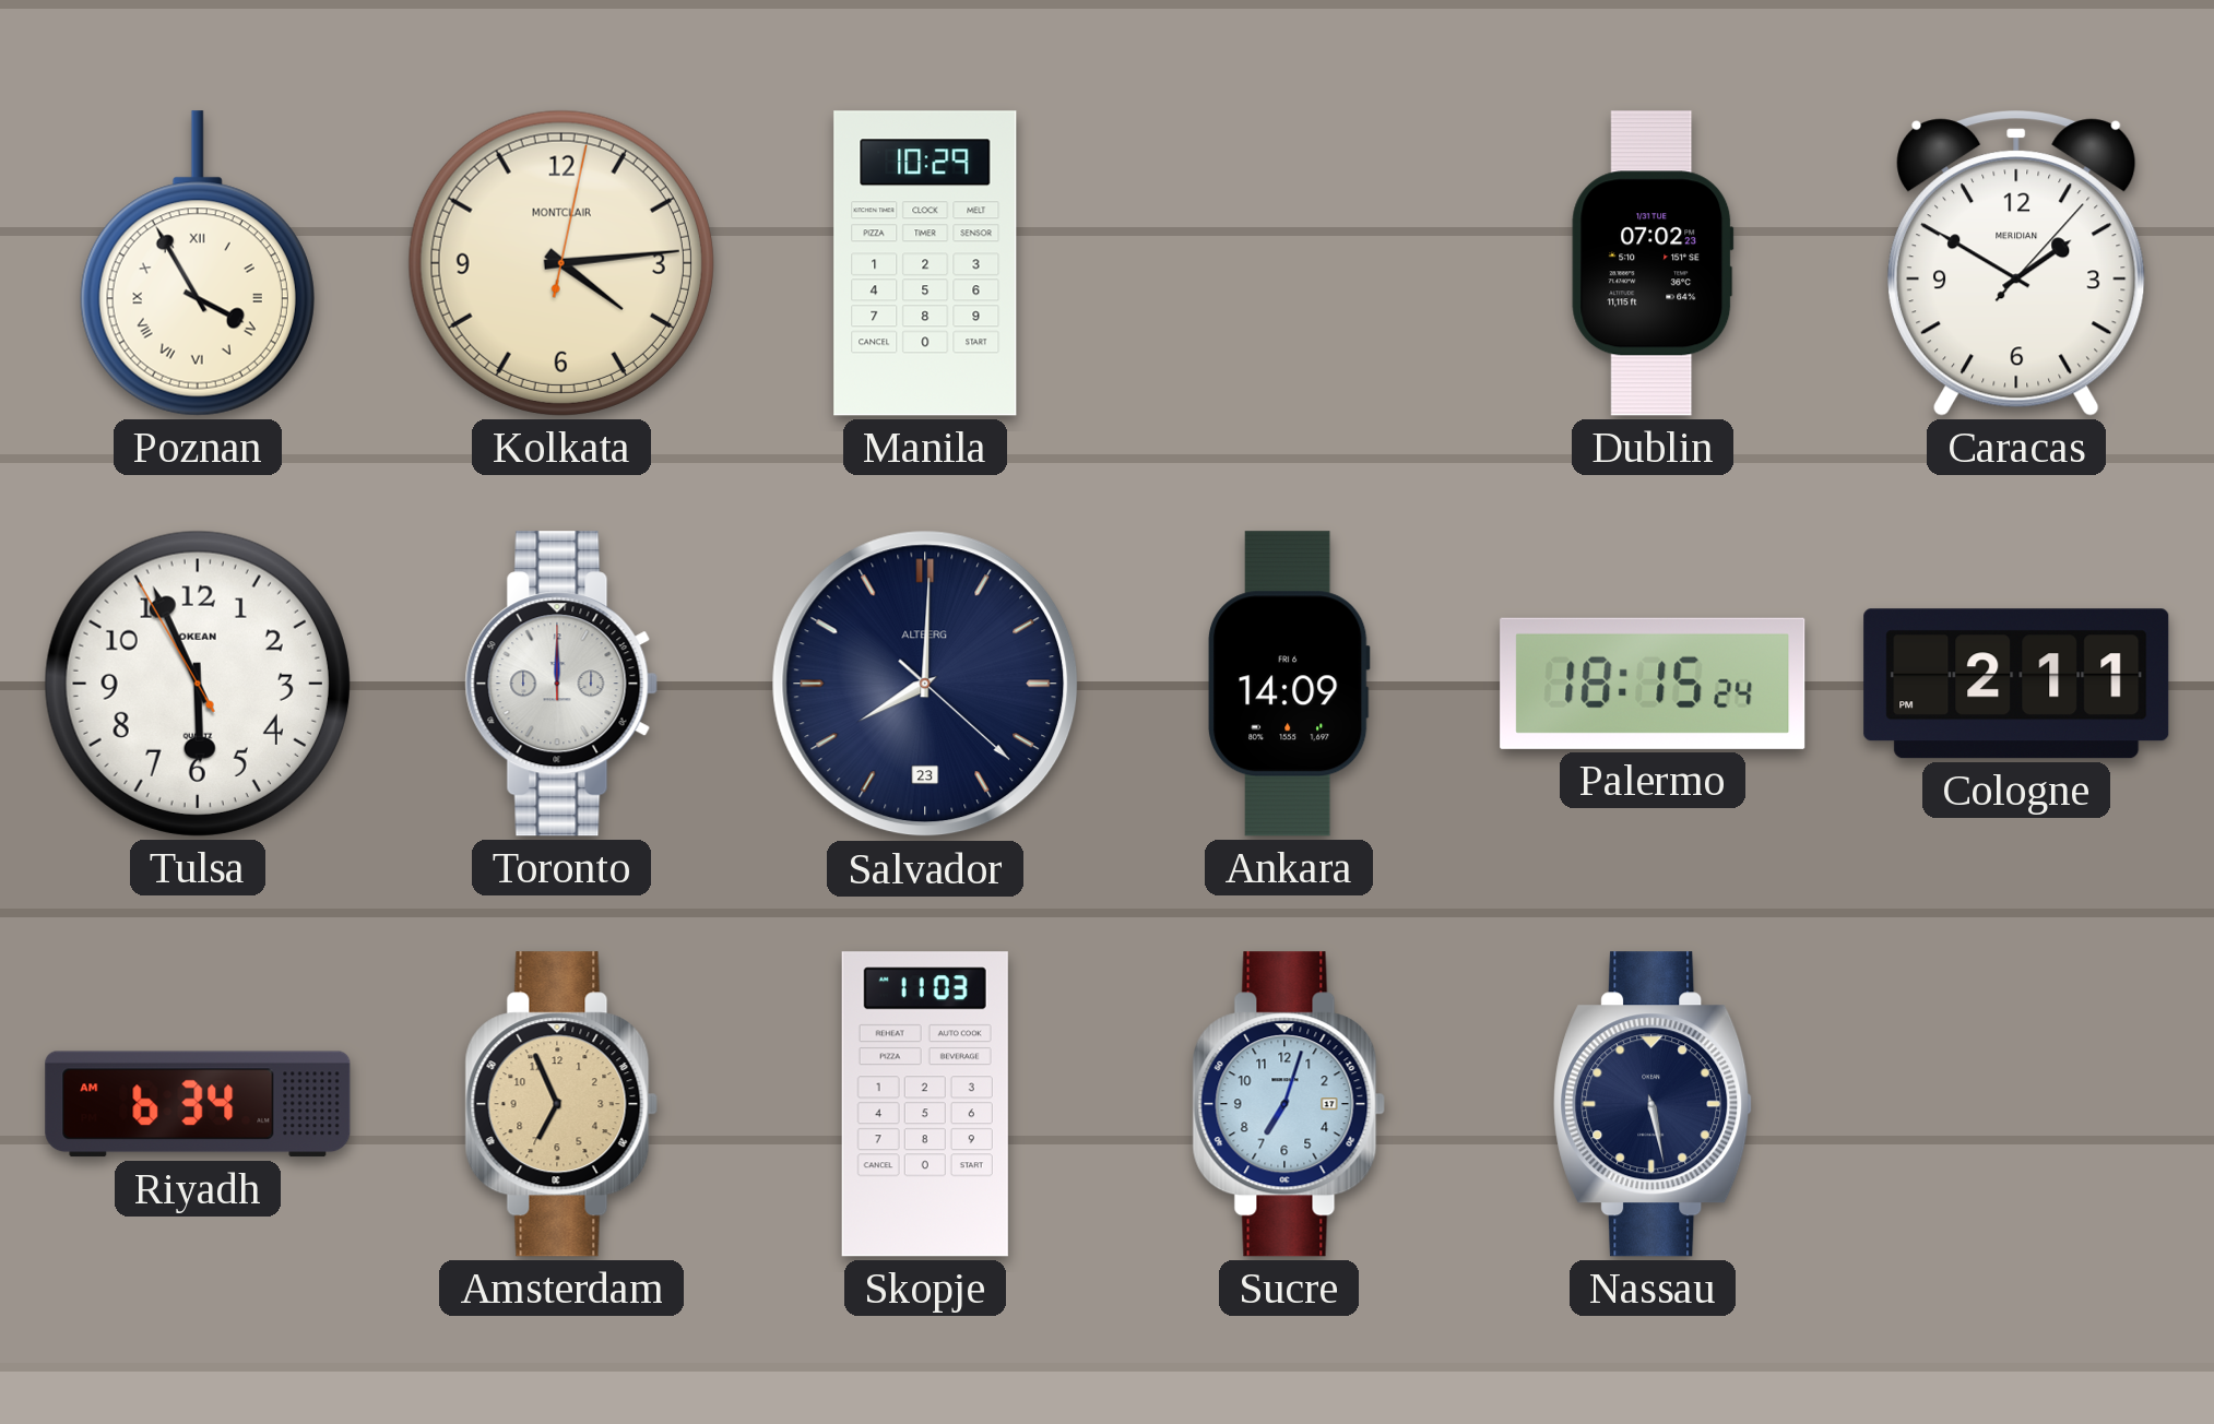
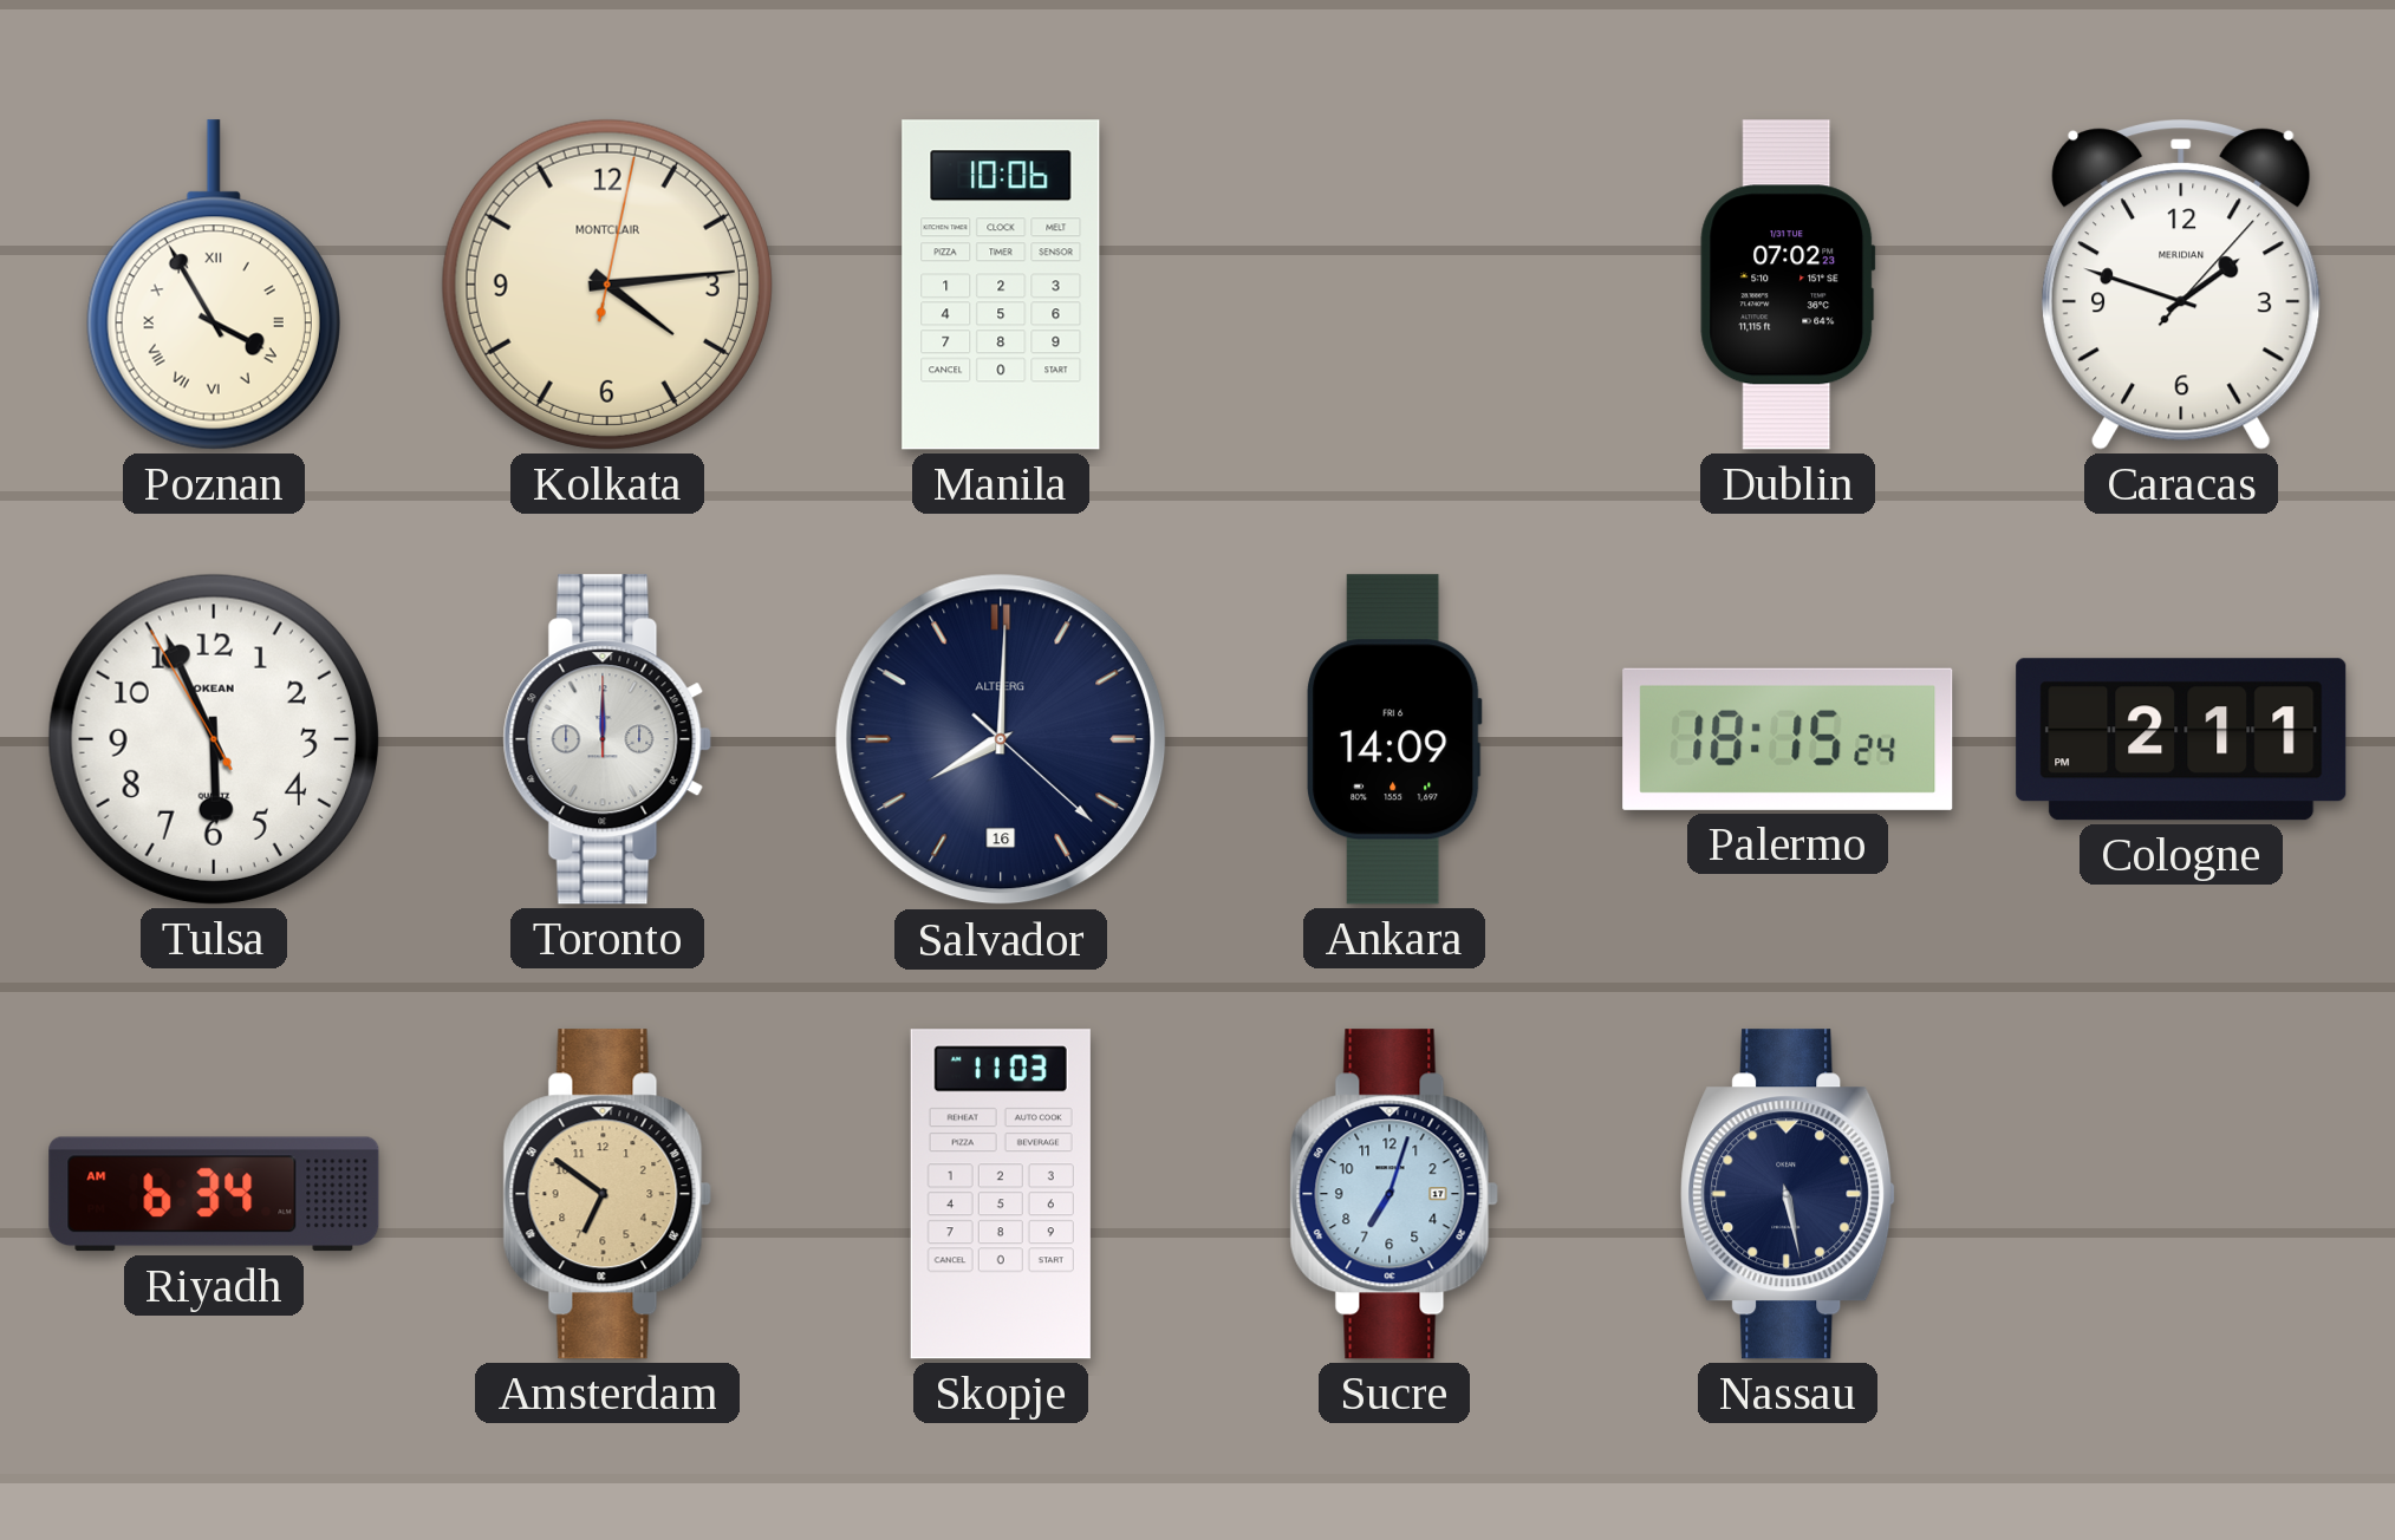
Manila: 10:29 -> 10:06
Caracas: 1:50 -> 1:48
Salvador date: 23 -> 16
Amsterdam: 6:56 -> 6:51
